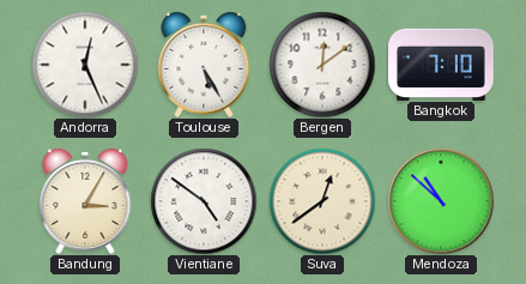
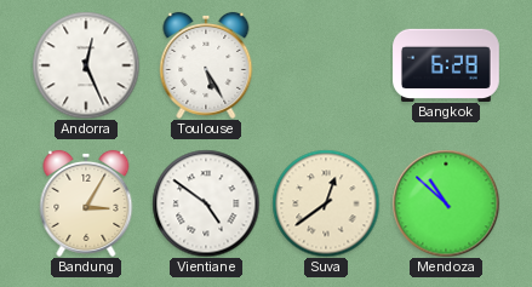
Bergen: 12:09 -> none
Bangkok: 7:10 -> 6:28
